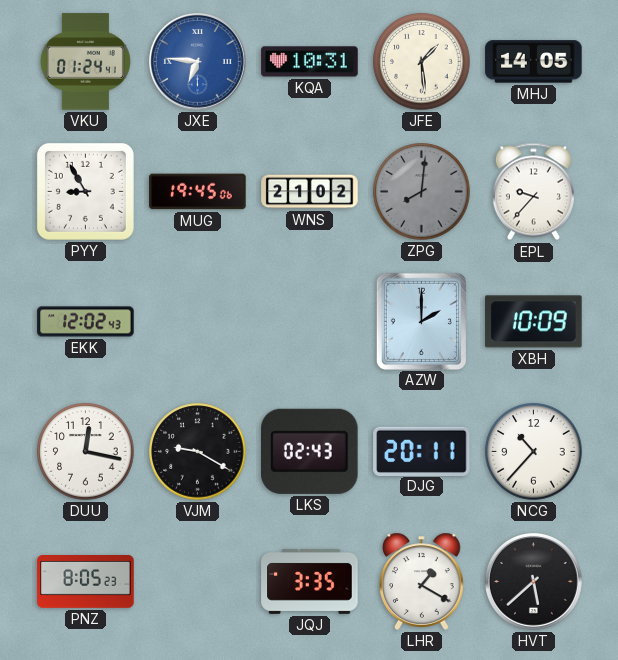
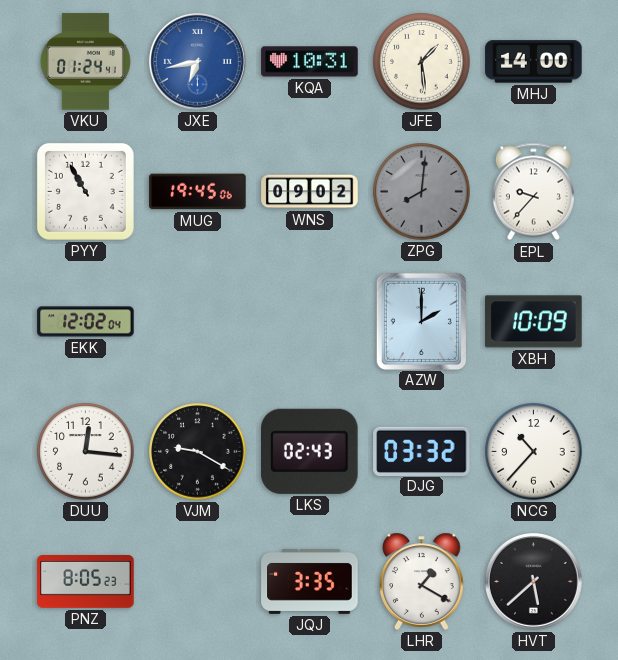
JXE: 6:46 -> 6:43
MHJ: 14:05 -> 14:00
PYY: 8:55 -> 10:55
WNS: 21:02 -> 09:02
EKK: 12:02:43 -> 12:02:04
DUU: 12:17 -> 12:16
DJG: 20:11 -> 03:32
